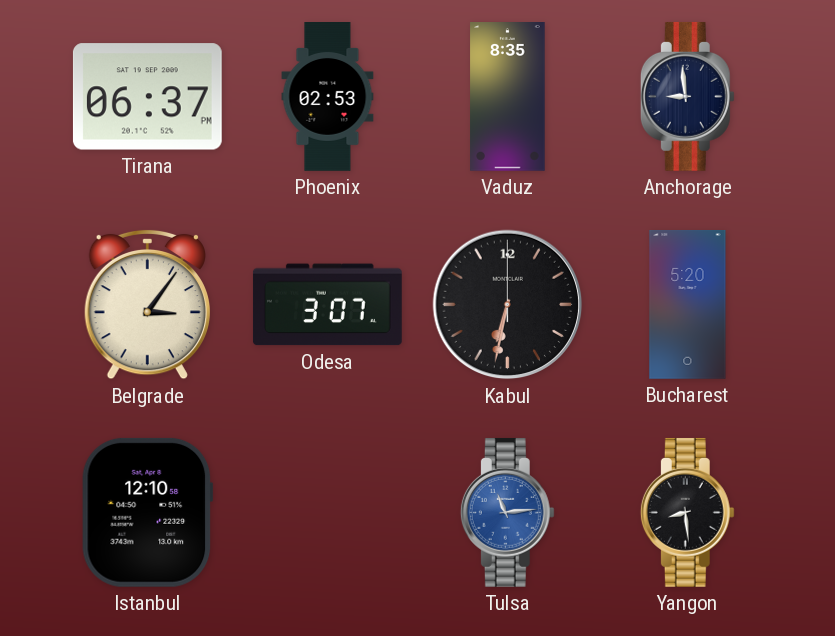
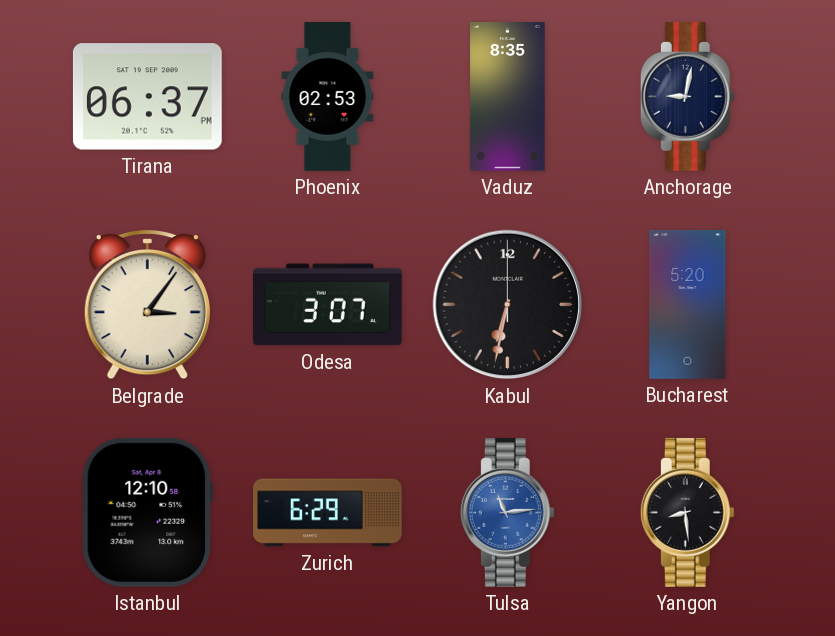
Anchorage: 8:59 -> 9:02
Zurich: none -> 6:29
